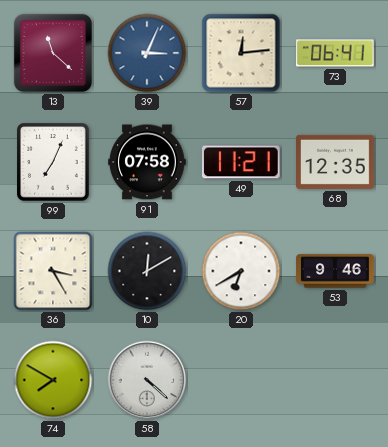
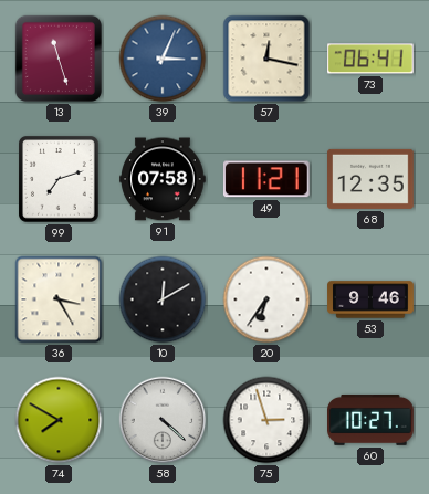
13: 11:22 -> 11:27
57: 12:14 -> 12:17
99: 7:04 -> 7:12
20: 6:40 -> 6:36
75: none -> 2:57
60: none -> 10:27
